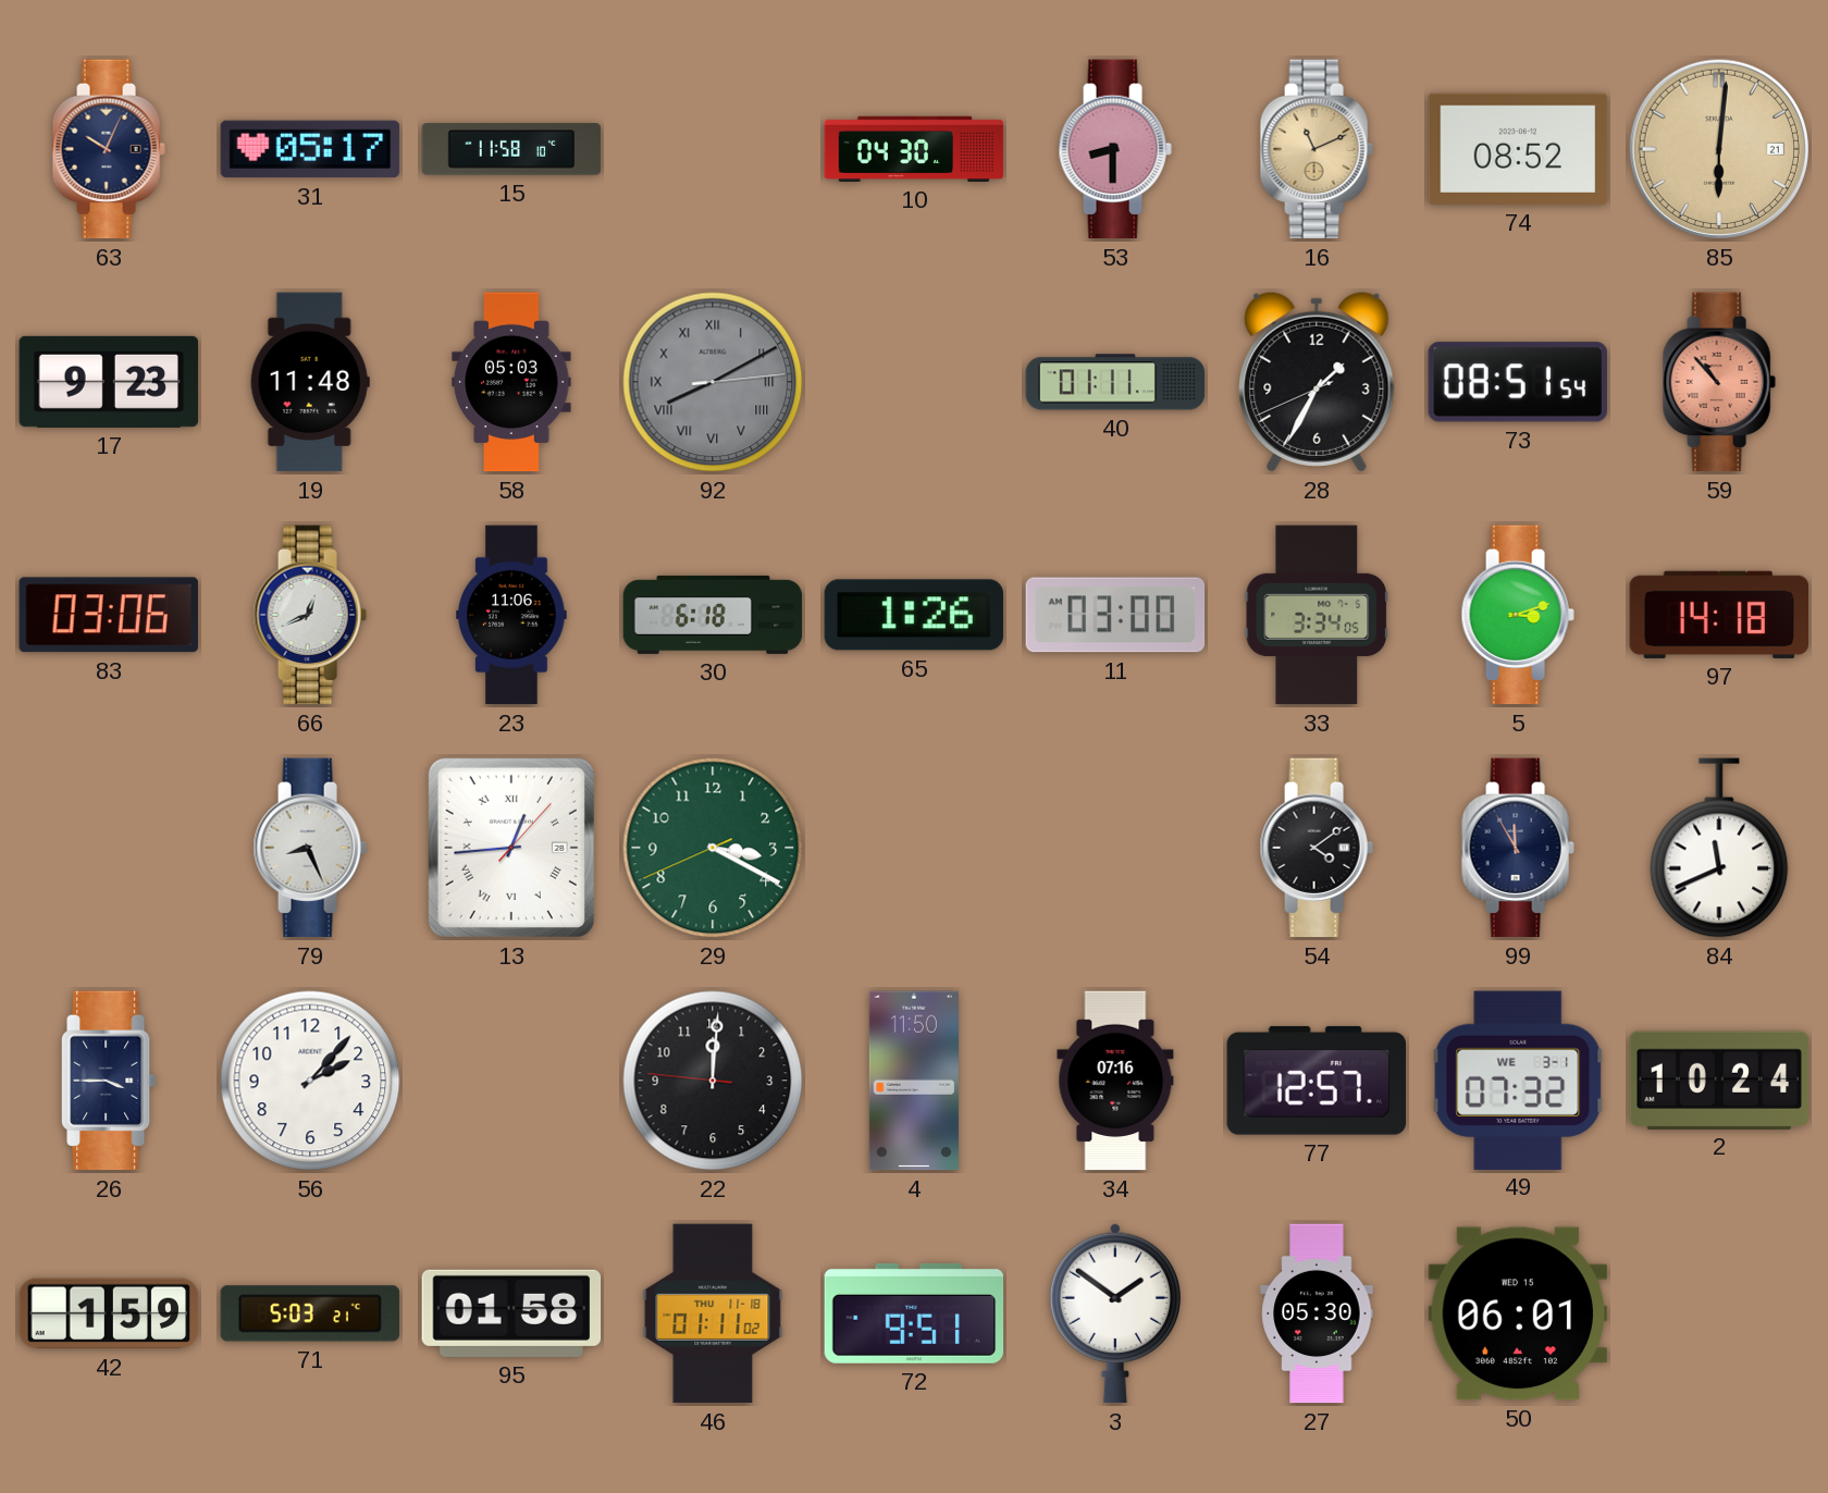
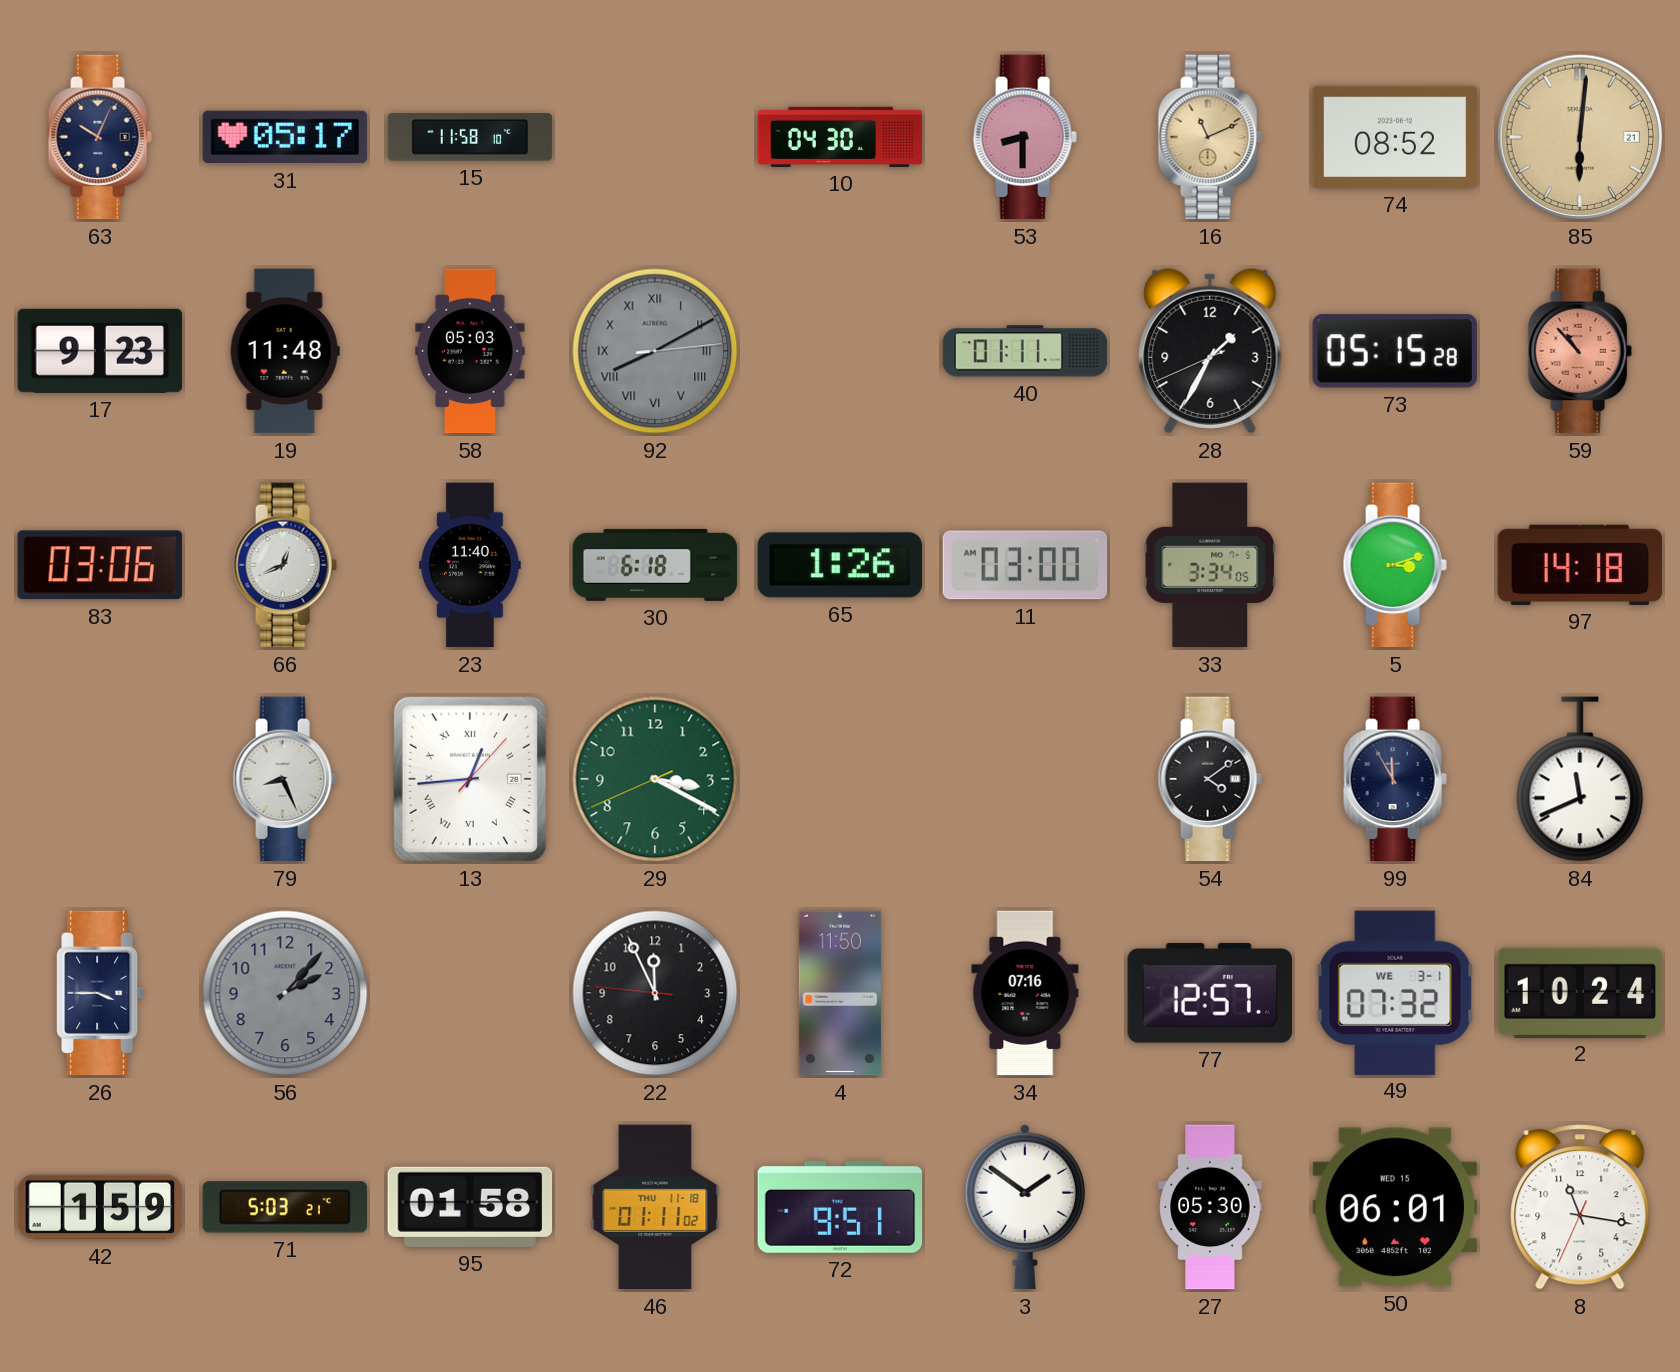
73: 08:51 -> 05:15
23: 11:06 -> 11:40
56 dial: white -> grey
22: 12:00 -> 11:55
8: none -> 11:16
